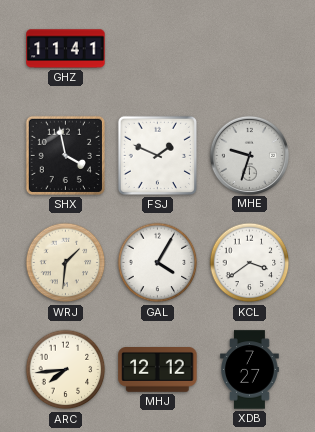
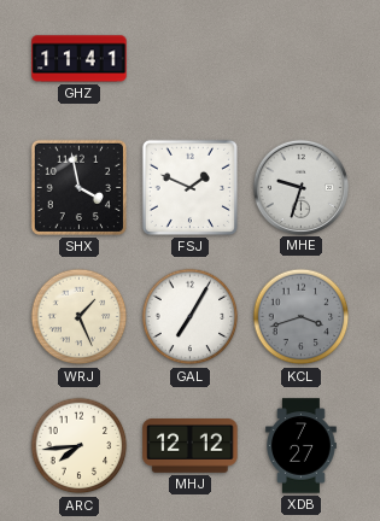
WRJ: 1:31 -> 1:26
GAL: 4:05 -> 7:05
KCL: 3:39 -> 3:42
KCL dial: white -> grey
